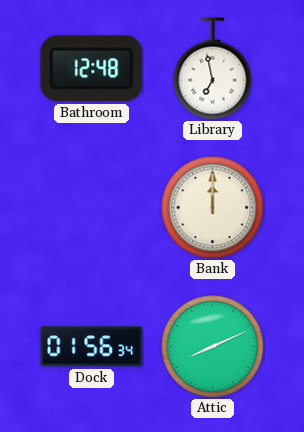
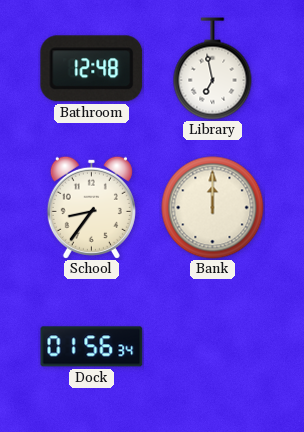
School: none -> 8:36
Attic: 8:11 -> none
